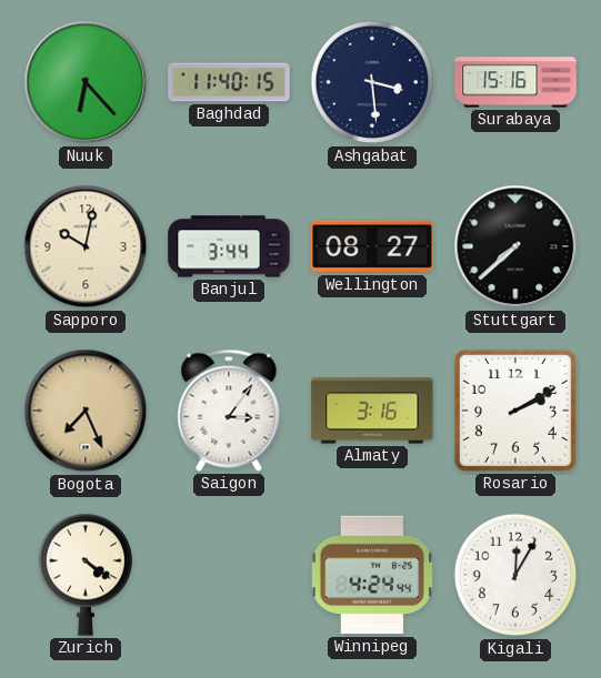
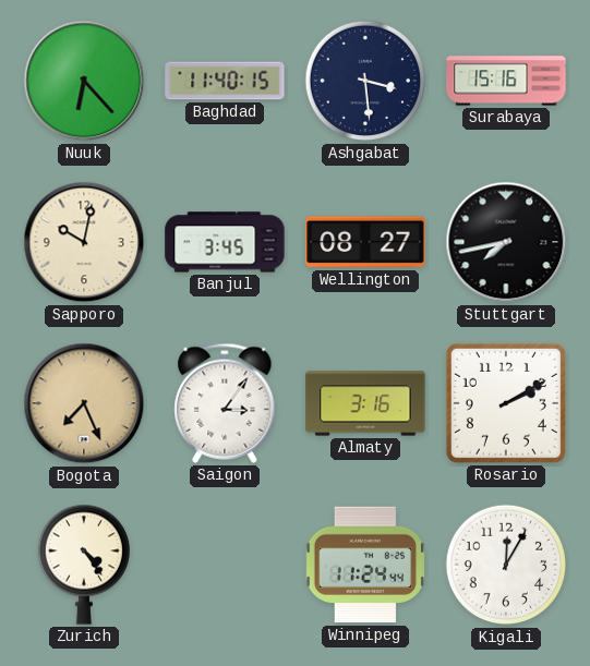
Banjul: 3:44 -> 3:45
Stuttgart: 7:38 -> 7:43
Zurich: 4:21 -> 4:24
Winnipeg: 4:24 -> 11:24
